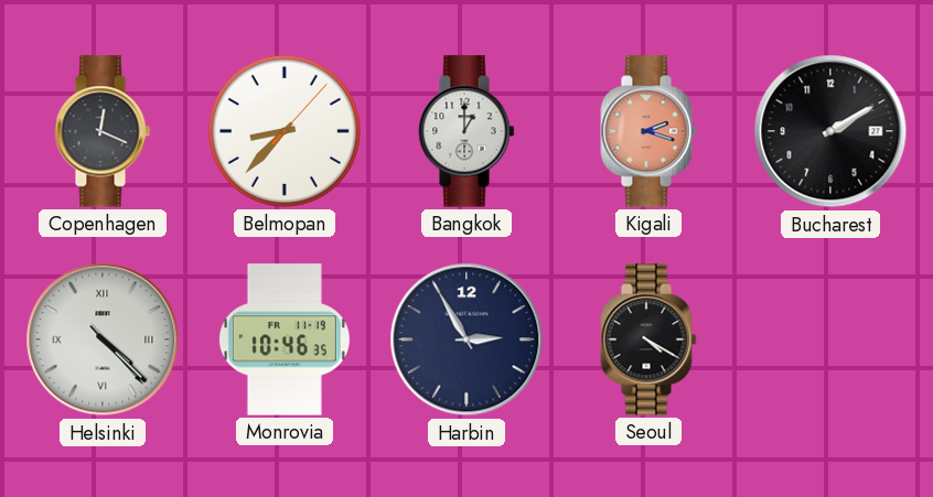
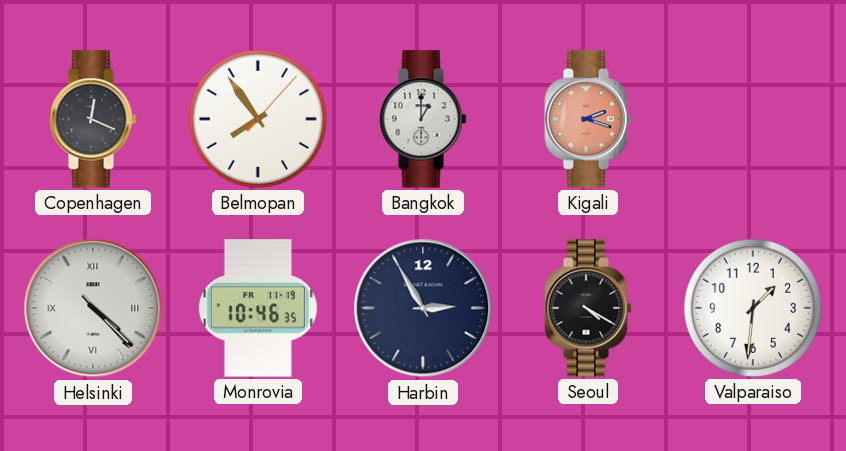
Belmopan: 8:37 -> 7:54
Bucharest: 2:10 -> none
Valparaiso: none -> 1:31
